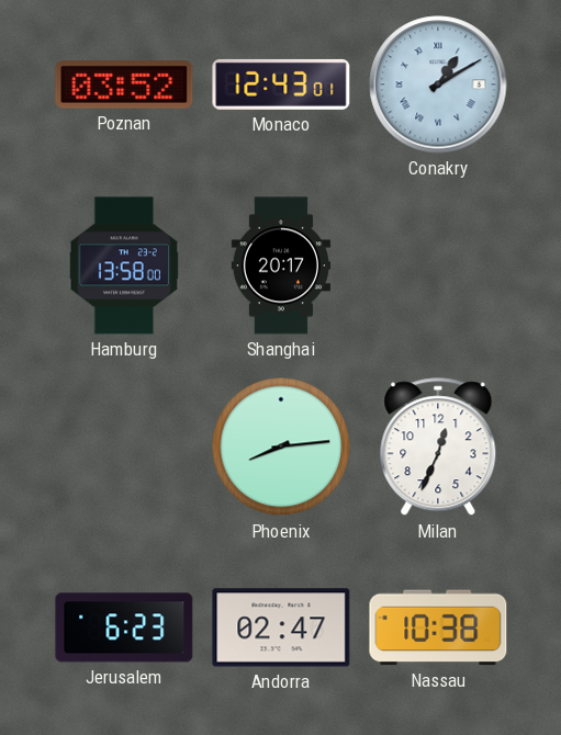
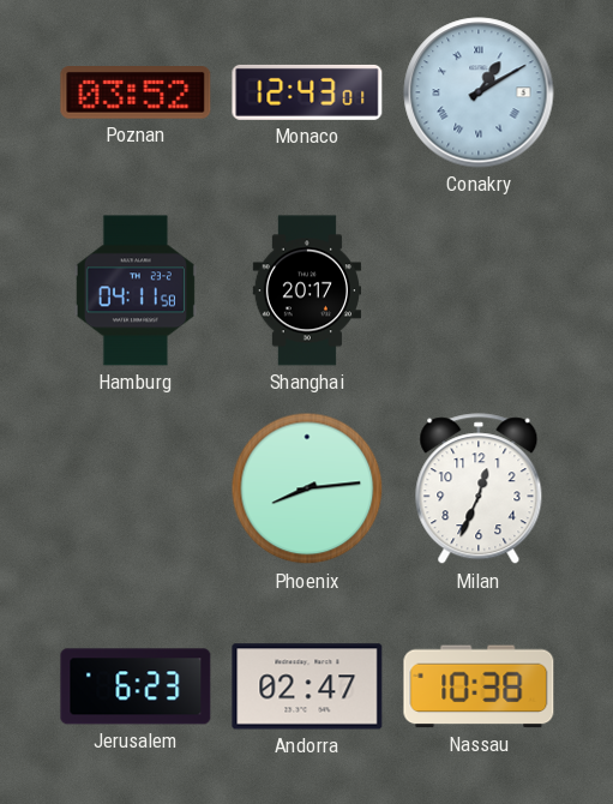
Hamburg: 13:58 -> 04:11
